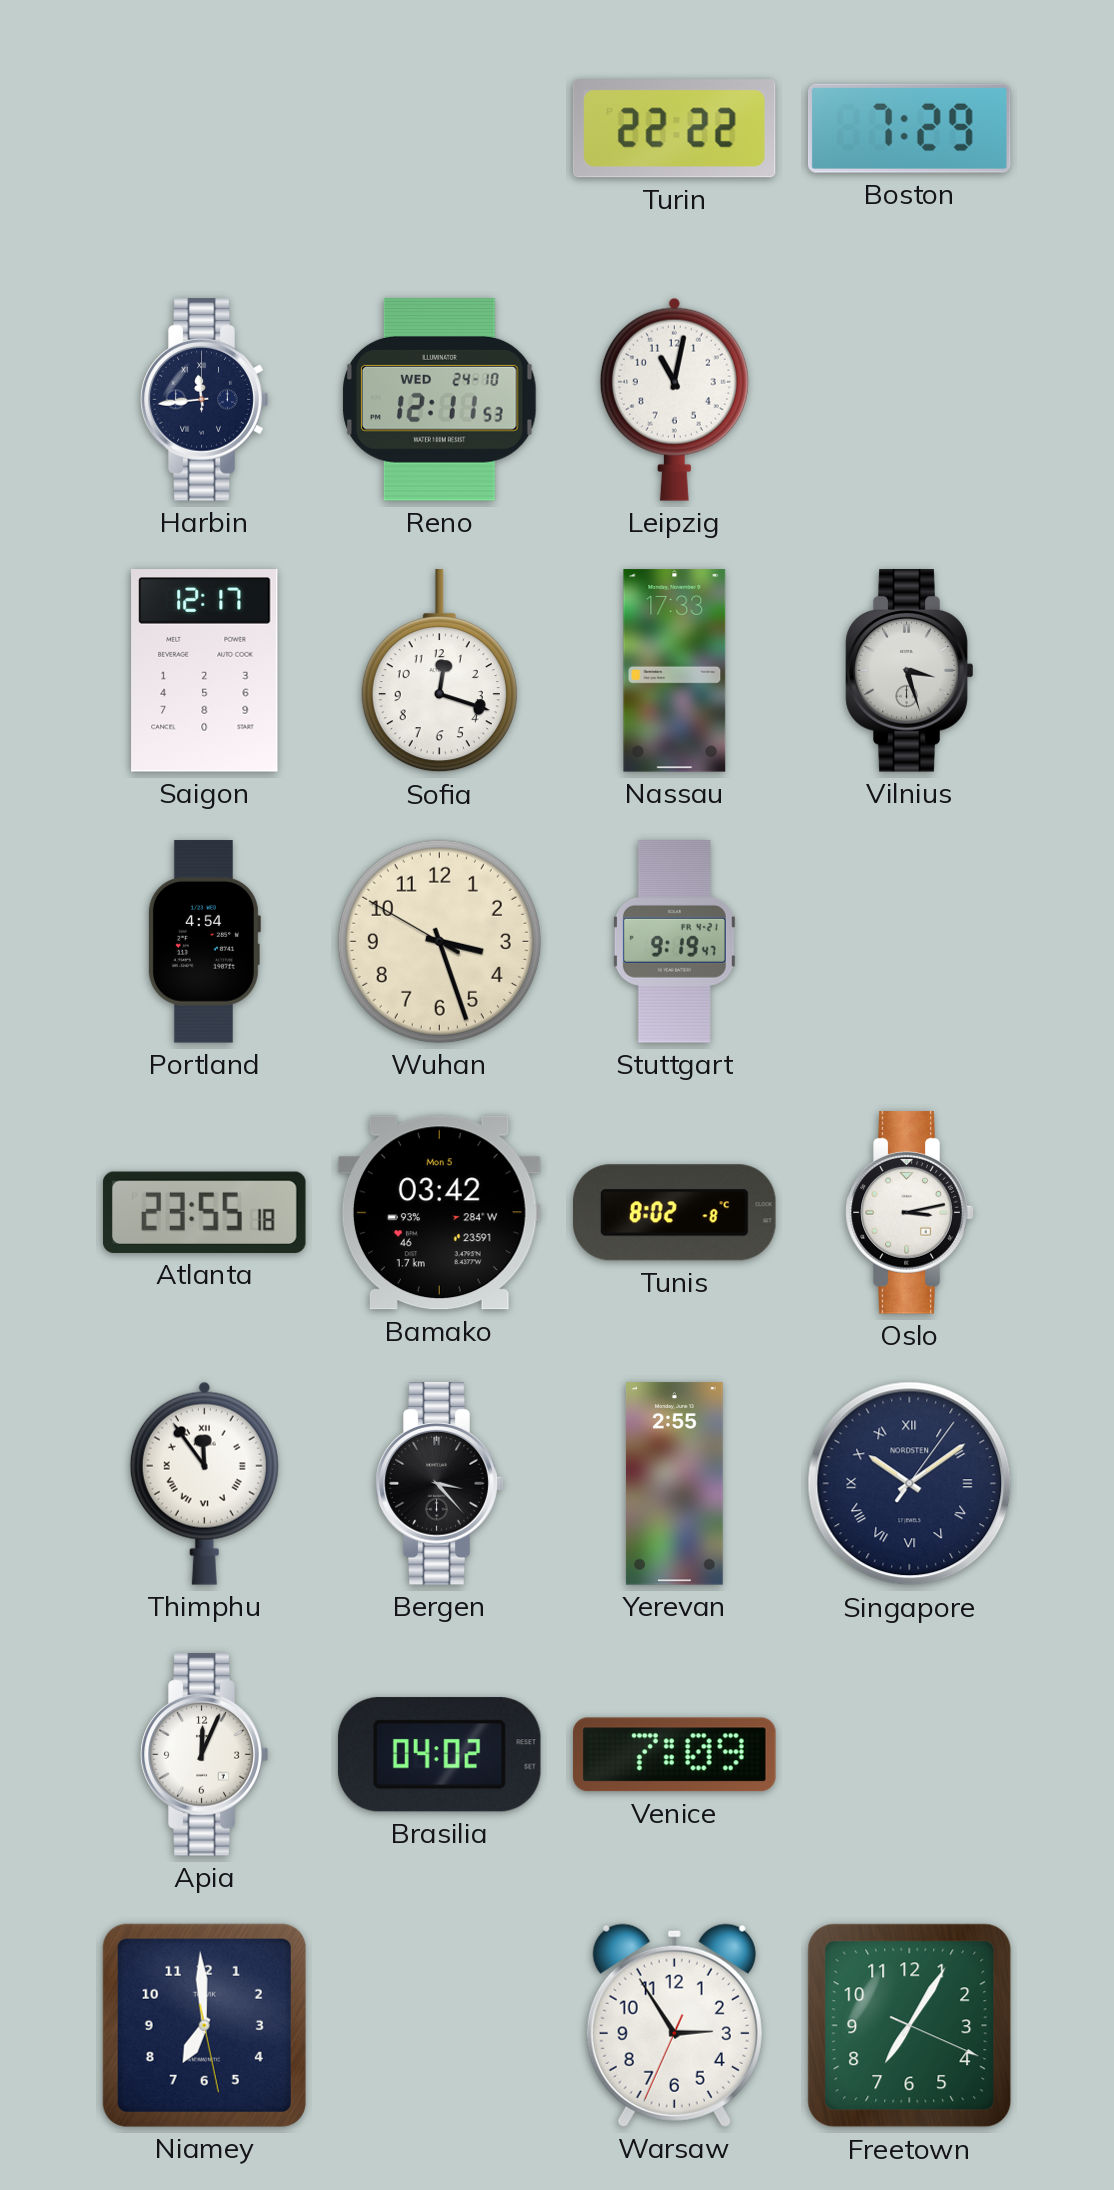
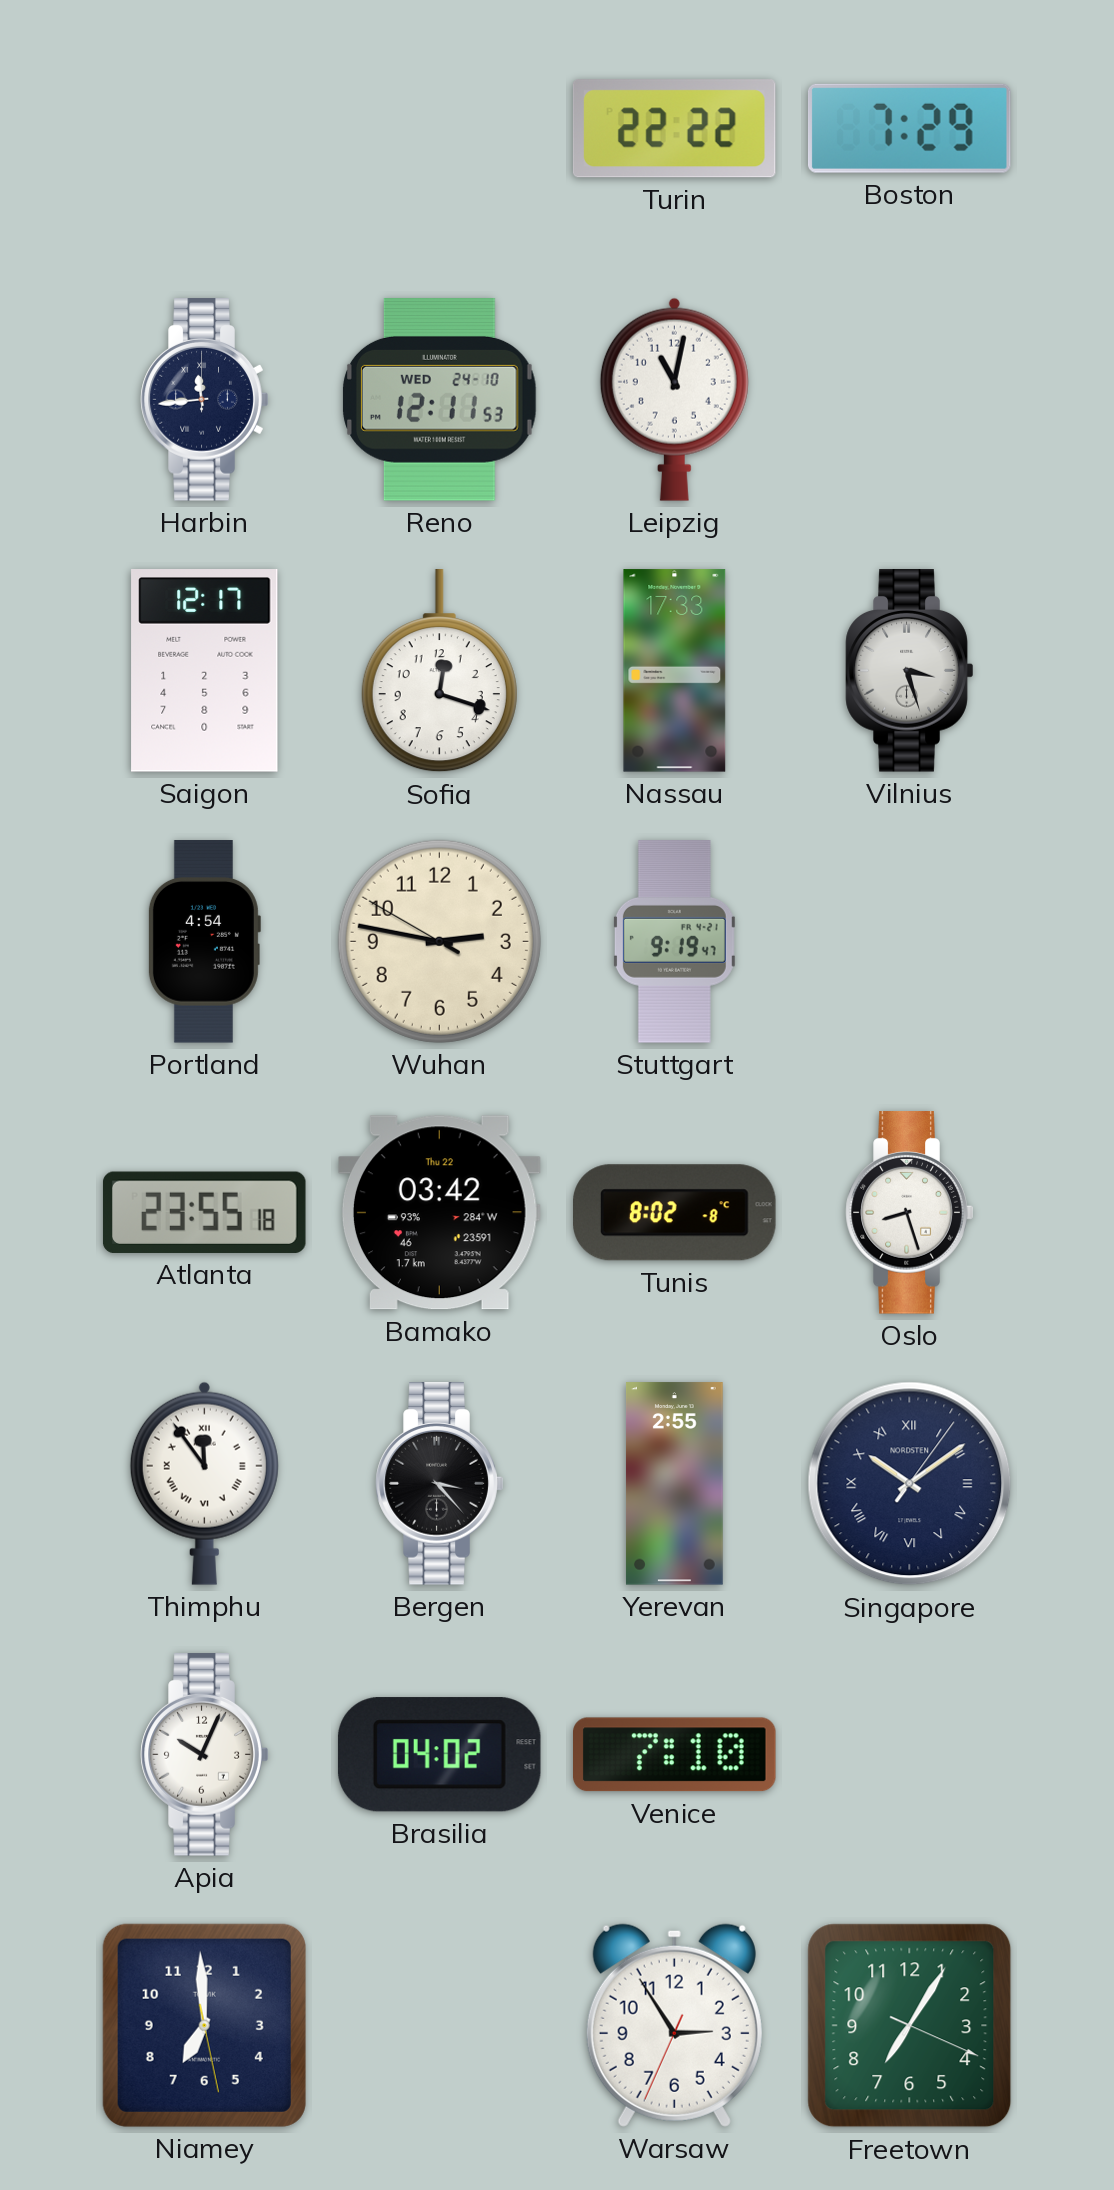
Wuhan: 3:26 -> 2:46
Bamako date: Mon 5 -> Thu 22
Oslo: 3:13 -> 8:27
Apia: 12:04 -> 10:04
Venice: 7:09 -> 7:10
